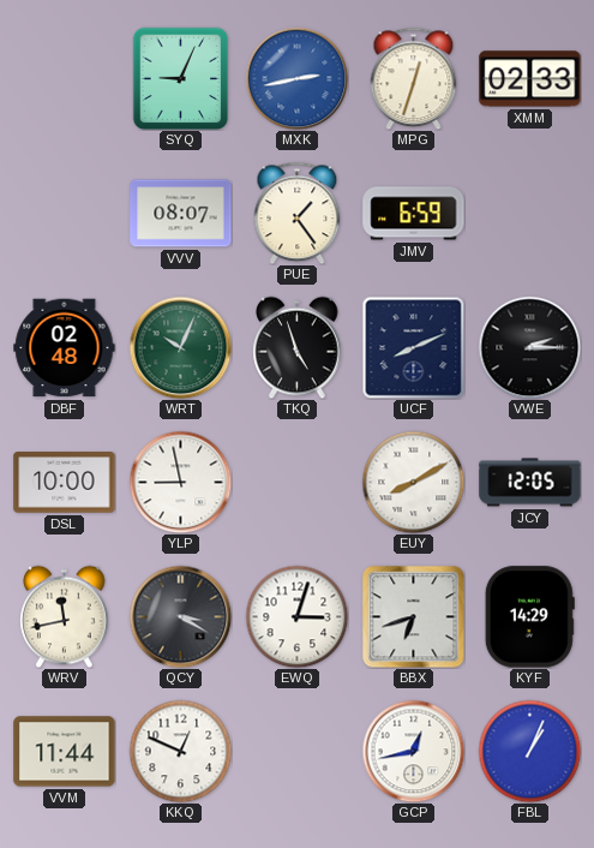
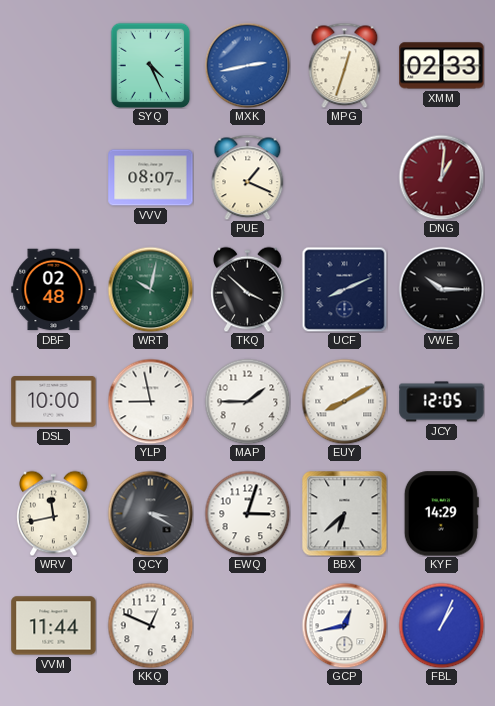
SYQ: 9:04 -> 4:26
PUE: 1:24 -> 1:19
JMV: 6:59 -> none
DNG: none -> 1:01
WRT: 10:04 -> 10:02
TKQ: 4:57 -> 3:52
VWE: 2:15 -> 10:15
MAP: none -> 1:45
BBX: 6:42 -> 6:38
